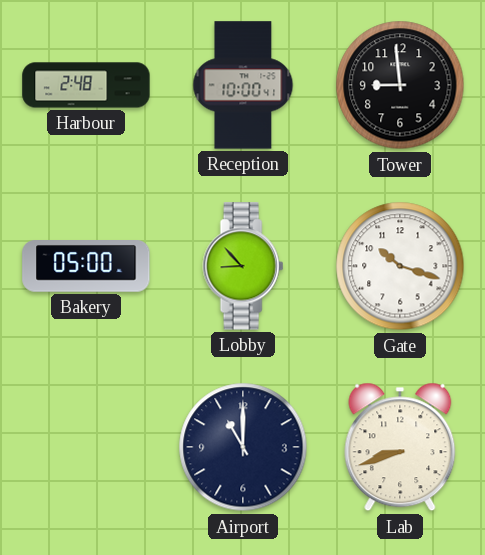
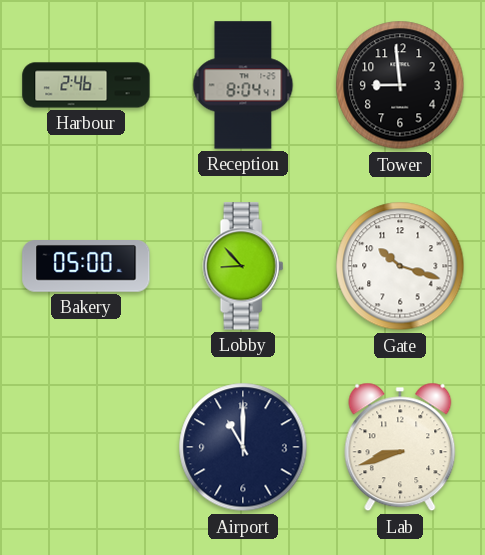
Harbour: 2:48 -> 2:46
Reception: 10:00 -> 8:04
